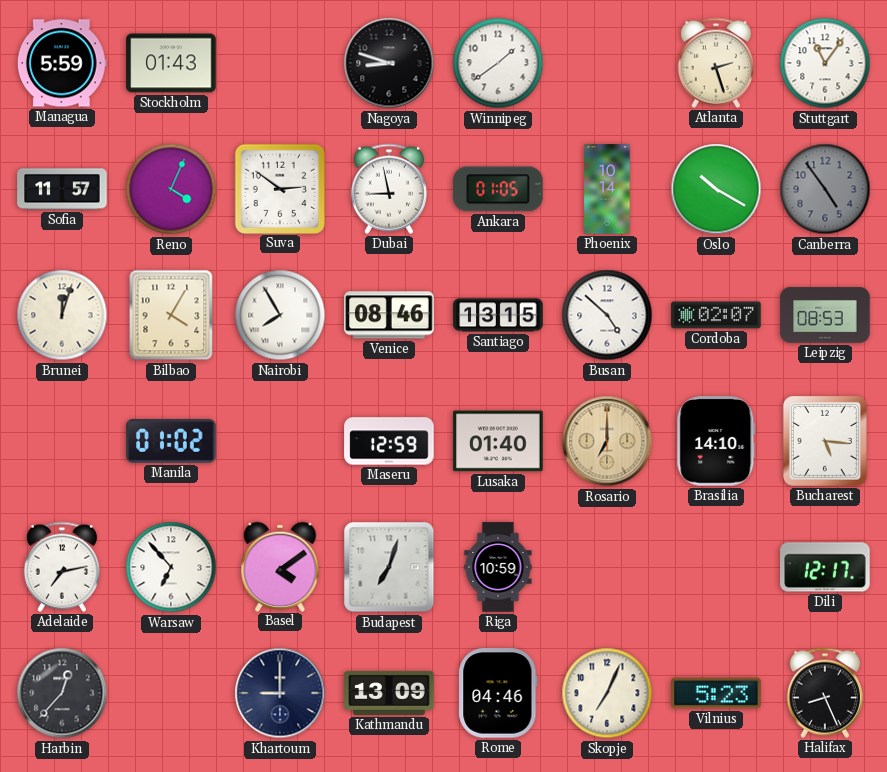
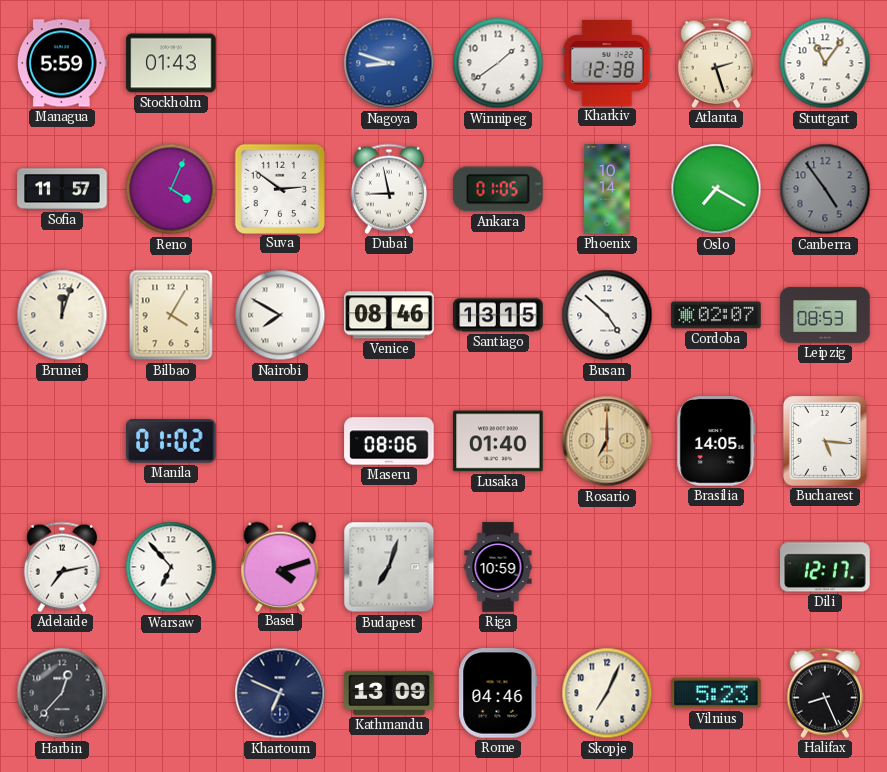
Nagoya dial: black -> blue
Kharkiv: none -> 12:38
Oslo: 10:20 -> 7:20
Nairobi: 7:55 -> 7:50
Maseru: 12:59 -> 08:06
Brasilia: 14:10 -> 14:05
Basel: 4:09 -> 4:12
Khartoum: 9:00 -> 6:49
